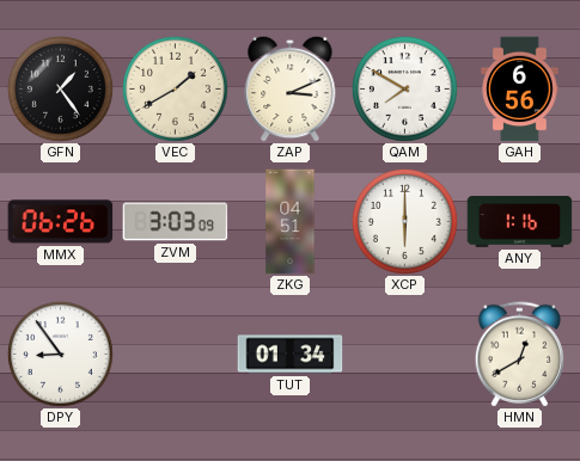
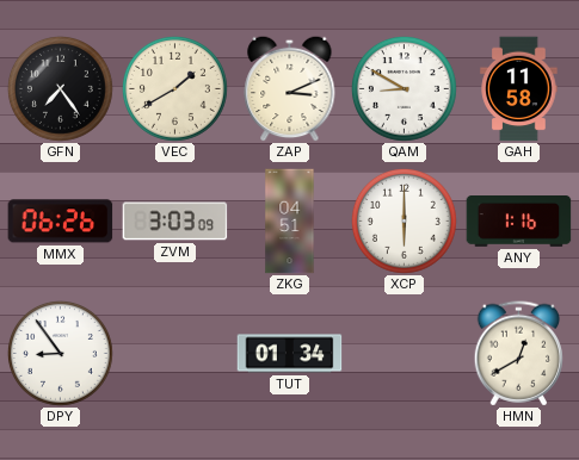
GFN: 1:24 -> 7:24
QAM: 7:50 -> 8:50
GAH: 6:56 -> 11:58
